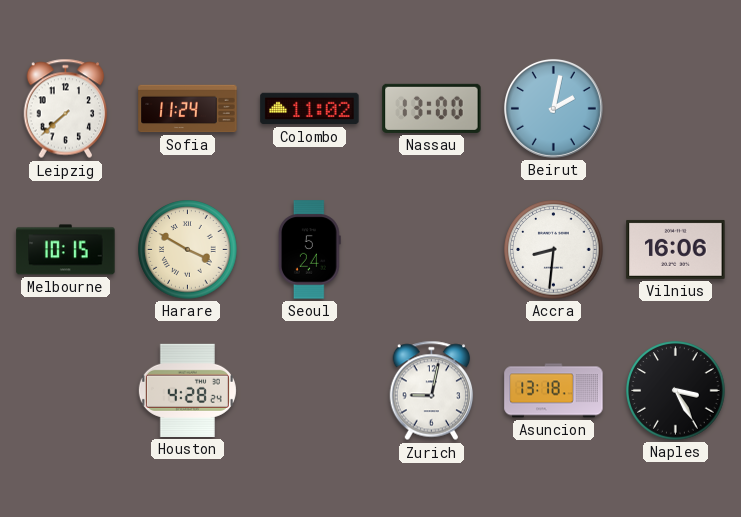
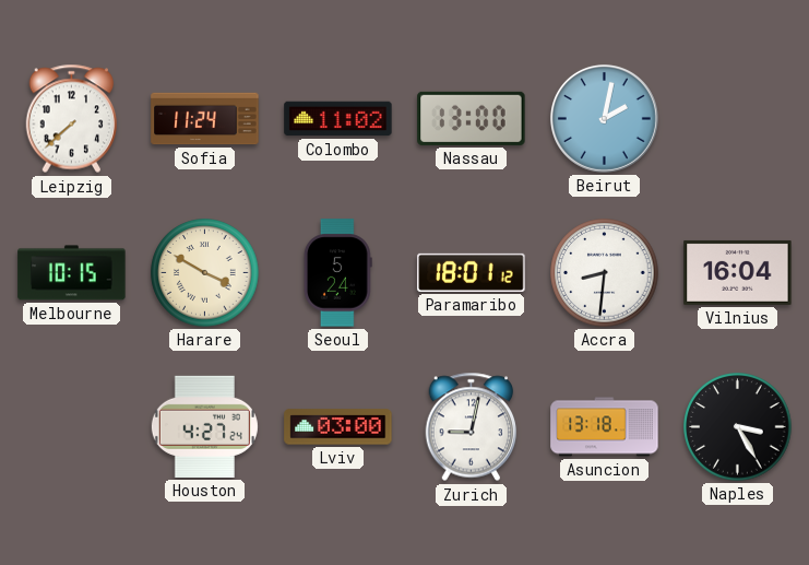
Paramaribo: none -> 18:01
Vilnius: 16:06 -> 16:04
Houston: 4:28 -> 4:27
Lviv: none -> 03:00
